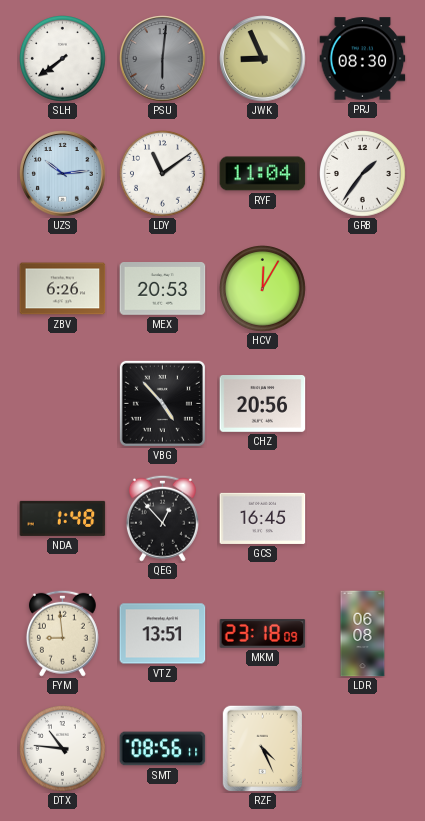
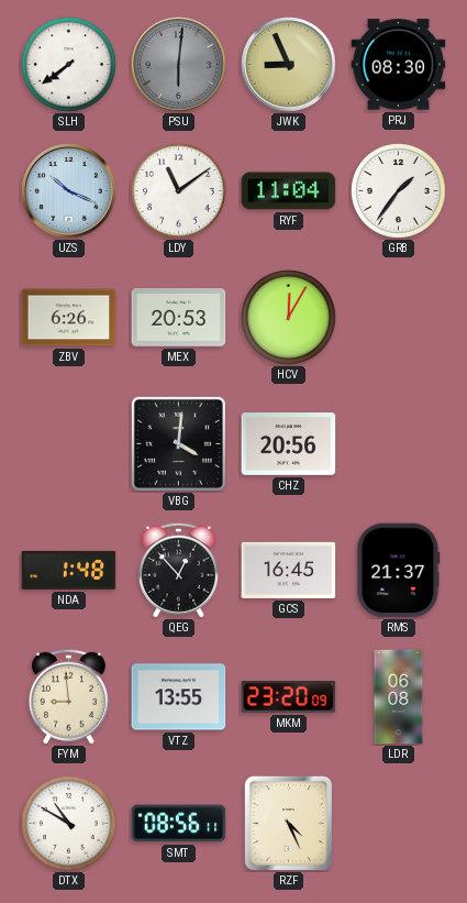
UZS: 10:14 -> 10:19
VBG: 4:53 -> 4:01
RMS: none -> 21:37
VTZ: 13:51 -> 13:55
MKM: 23:18 -> 23:20
DTX: 10:46 -> 10:50
